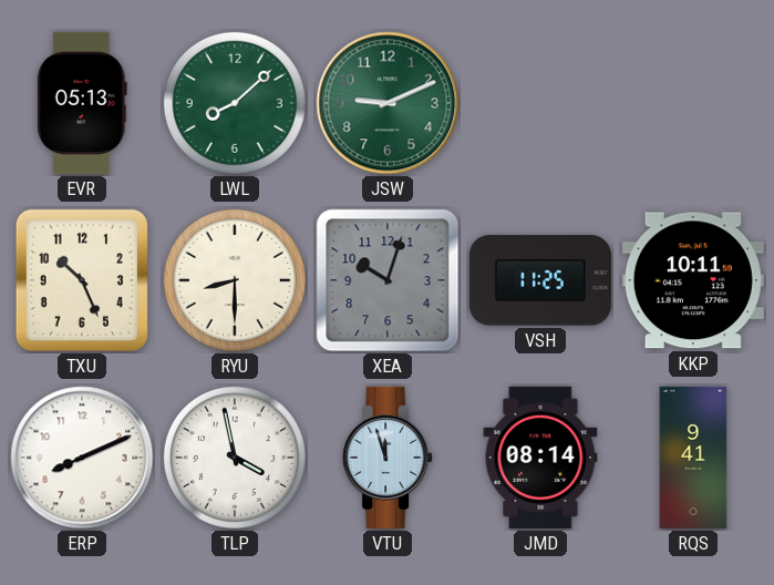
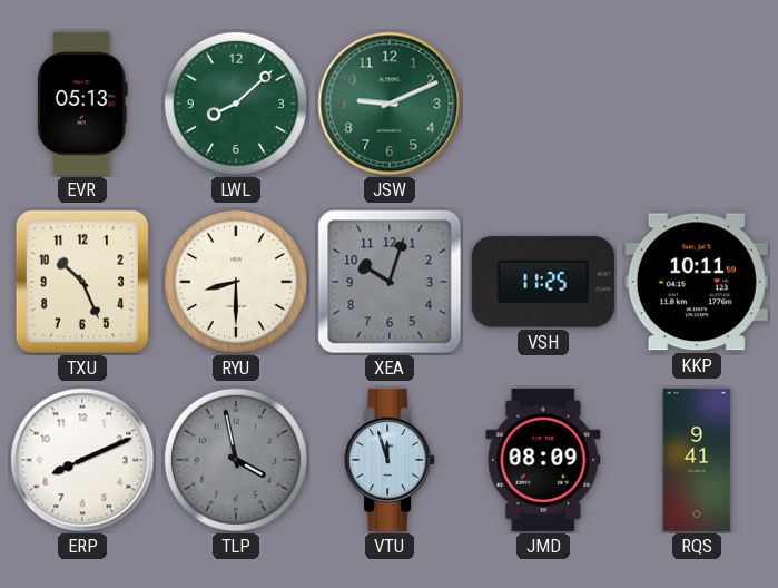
TLP dial: white -> grey
JMD: 08:14 -> 08:09
